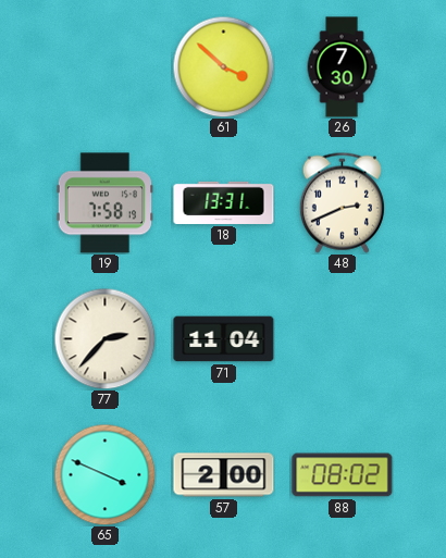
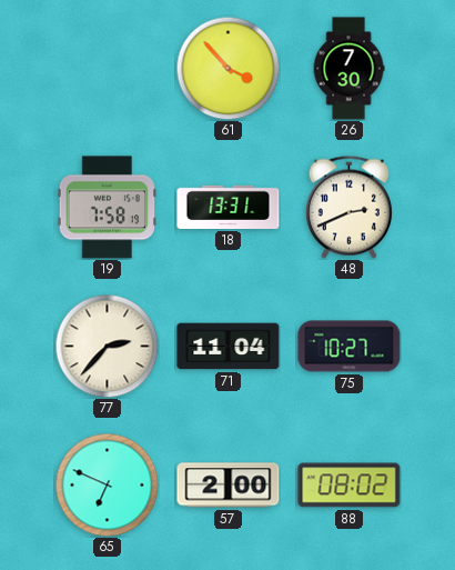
61: 3:52 -> 3:53
75: none -> 10:27
65: 3:49 -> 6:49
